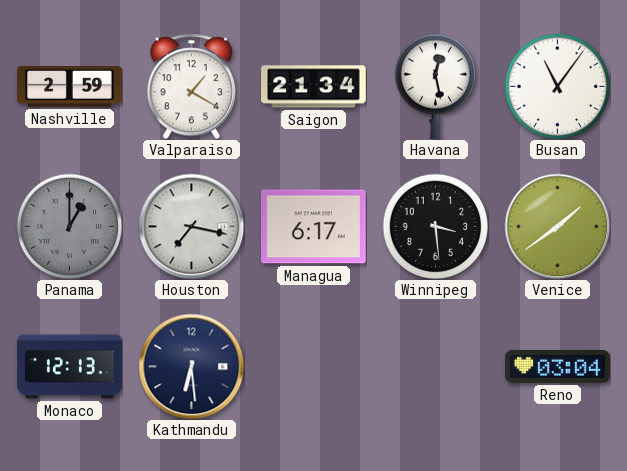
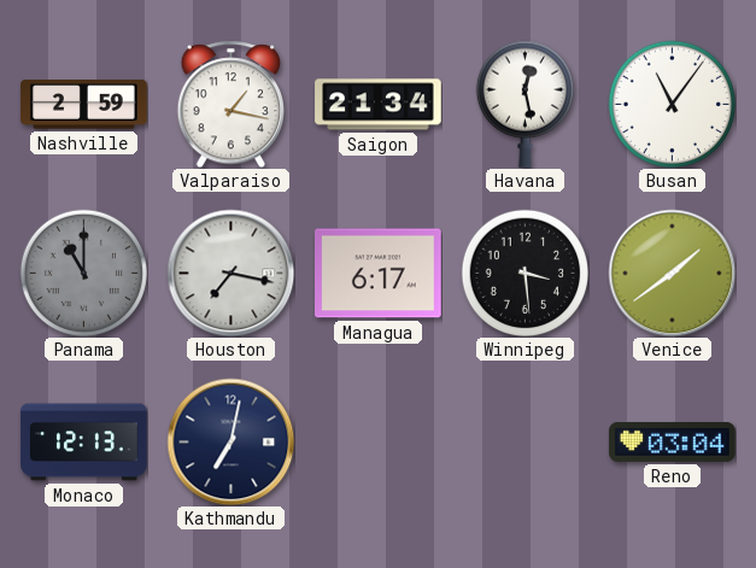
Valparaiso: 1:20 -> 1:17
Panama: 1:00 -> 11:00
Kathmandu: 6:29 -> 7:02
